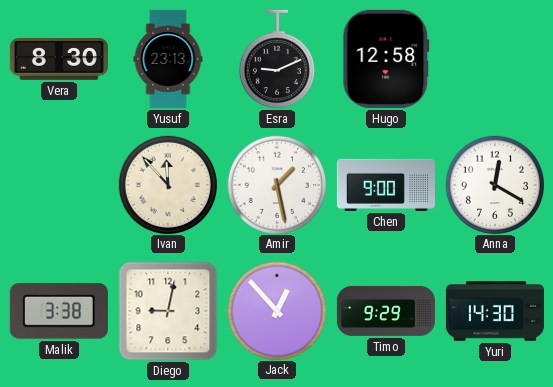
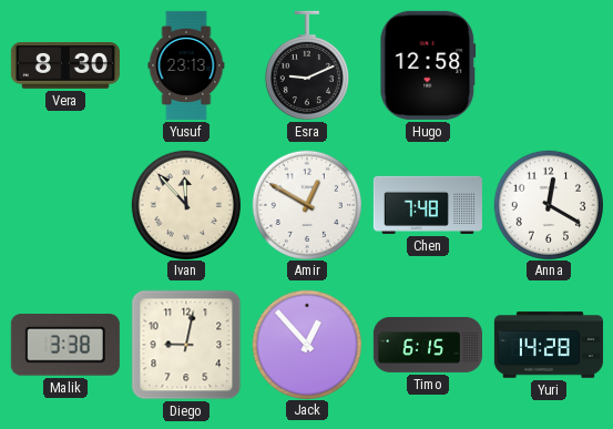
Amir: 1:28 -> 12:50
Chen: 9:00 -> 7:48
Timo: 9:29 -> 6:15
Yuri: 14:30 -> 14:28
